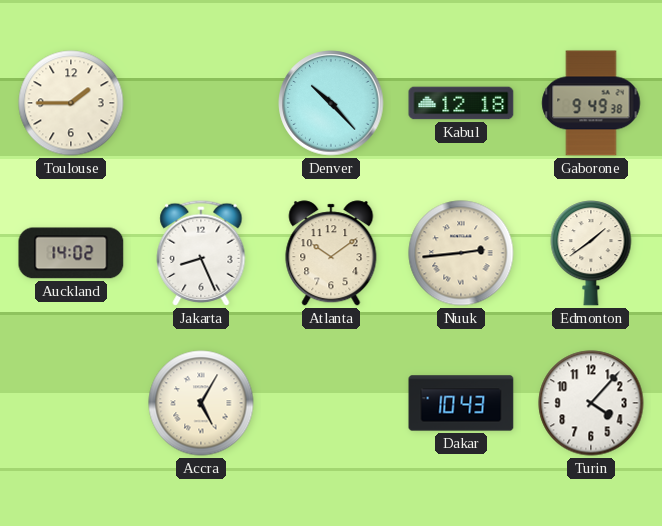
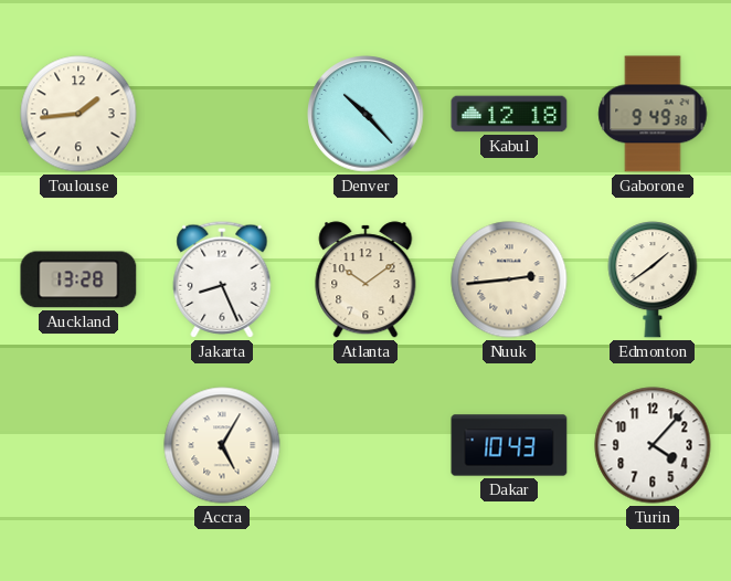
Toulouse: 1:45 -> 1:44
Auckland: 14:02 -> 13:28
